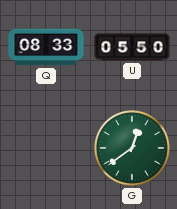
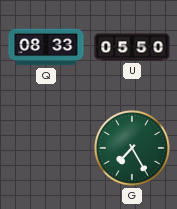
G: 12:39 -> 7:25
